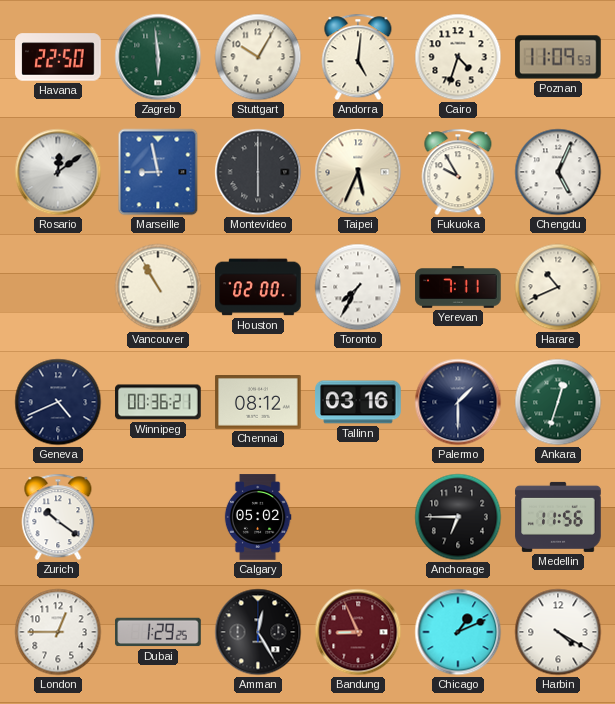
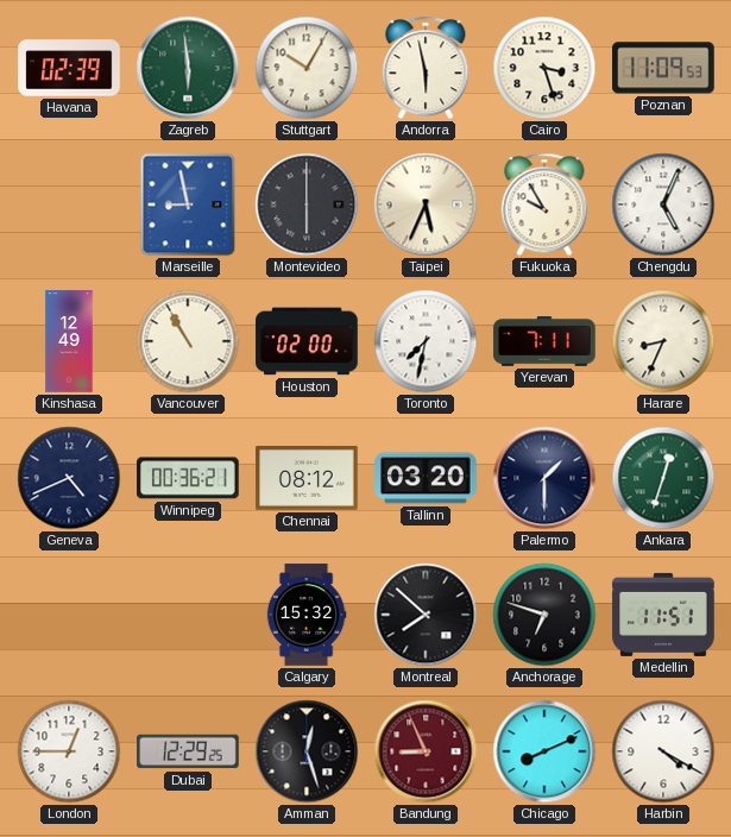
Havana: 22:50 -> 02:39
Andorra: 5:01 -> 5:58
Cairo: 4:33 -> 3:27
Rosario: 12:09 -> none
Kinshasa: none -> 12:49
Toronto: 7:35 -> 7:32
Harare: 10:41 -> 8:34
Tallinn: 03:16 -> 03:20
Zurich: 10:21 -> none
Calgary: 05:02 -> 15:32
Montreal: none -> 7:52
Anchorage: 6:45 -> 6:48
Medellin: 11:56 -> 11:51
Dubai: 1:29 -> 12:29
Amman: 12:25 -> 12:27
Chicago: 1:11 -> 8:11
